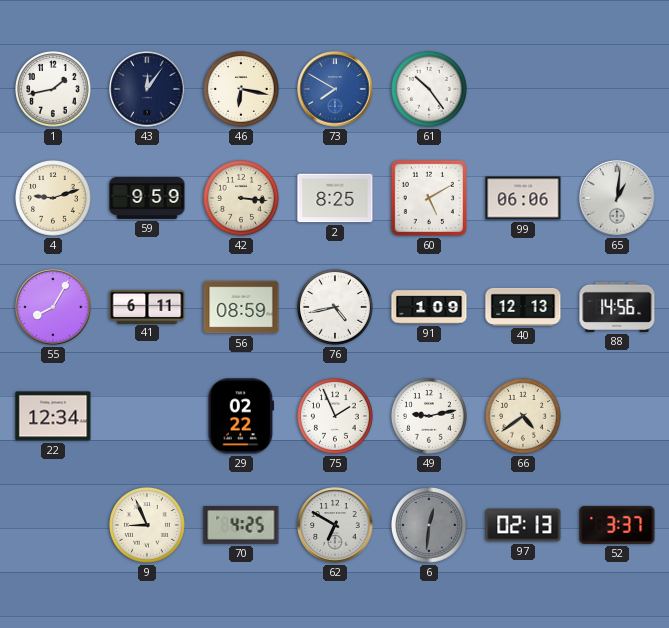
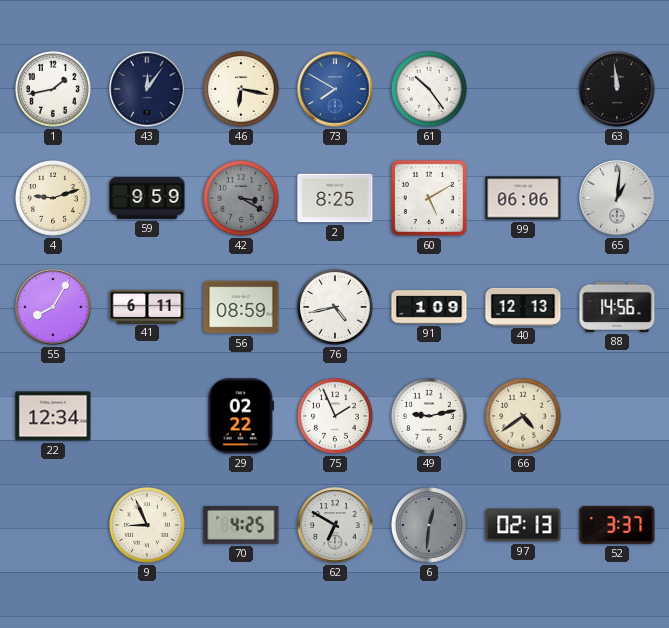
63: none -> 11:59
42: 3:16 -> 3:20
42 dial: cream -> grey
